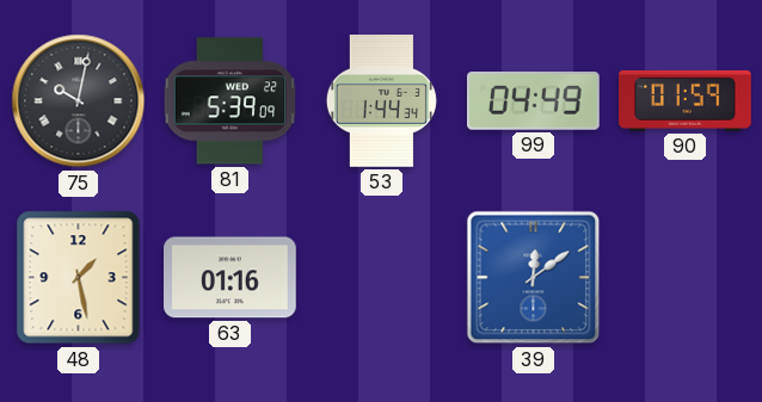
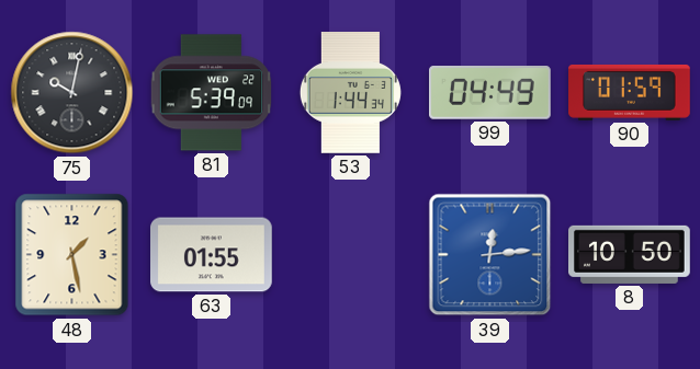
63: 01:16 -> 01:55
39: 12:09 -> 12:14
8: none -> 10:50
